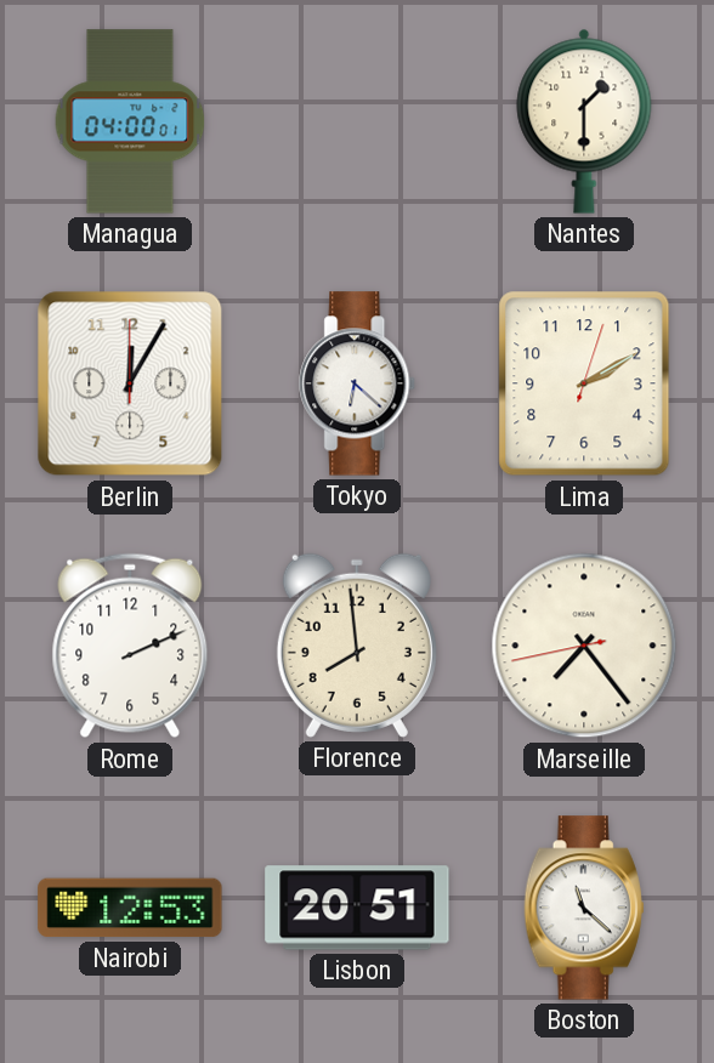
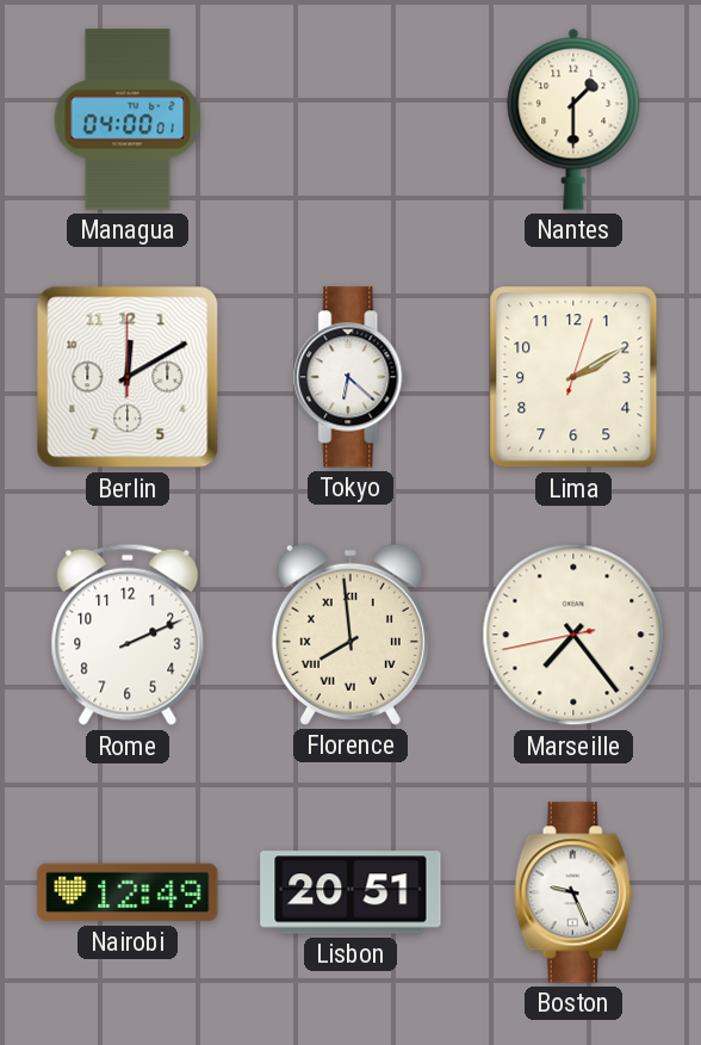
Berlin: 12:05 -> 12:10
Florence numerals: Arabic -> Roman
Nairobi: 12:53 -> 12:49
Boston: 11:22 -> 9:26
